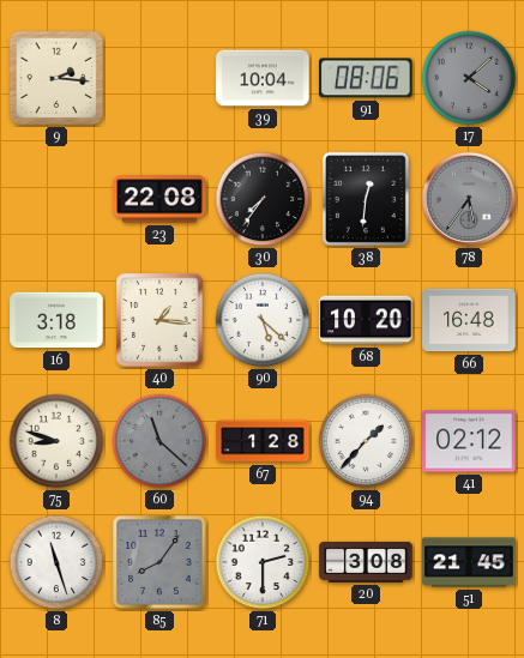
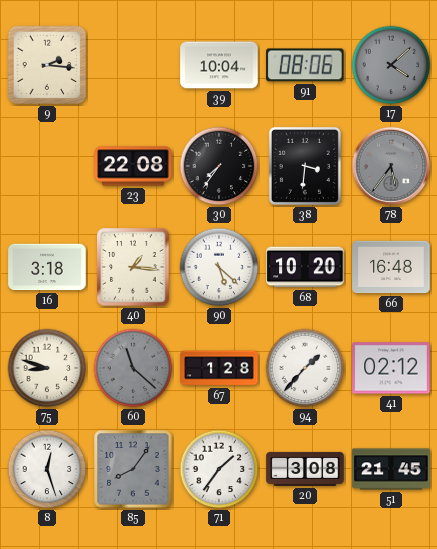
38: 12:31 -> 3:31
8: 11:27 -> 12:27
71: 2:30 -> 1:36
